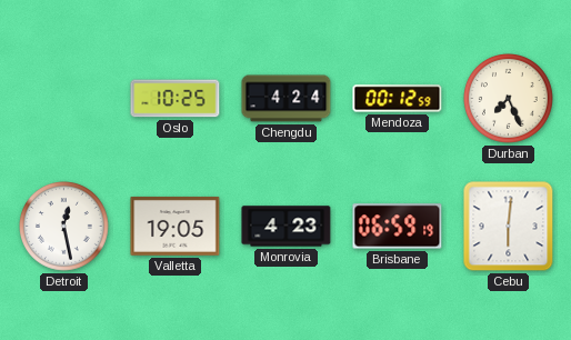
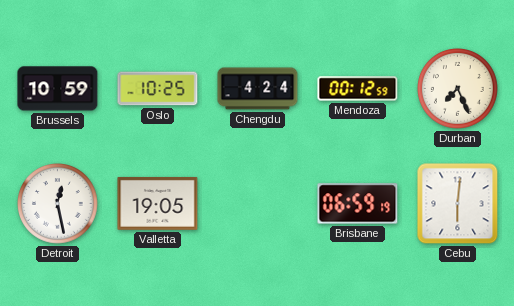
Brussels: none -> 10:59
Monrovia: 4:23 -> none
